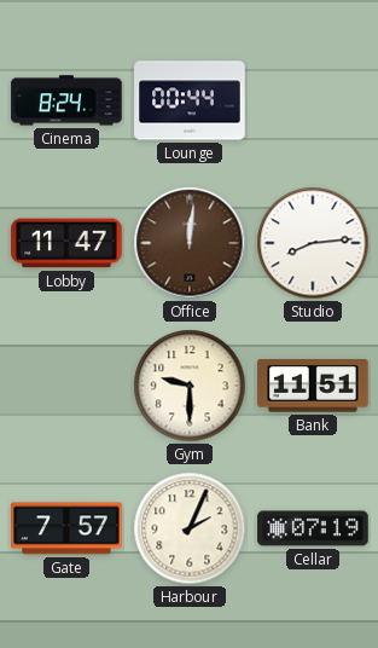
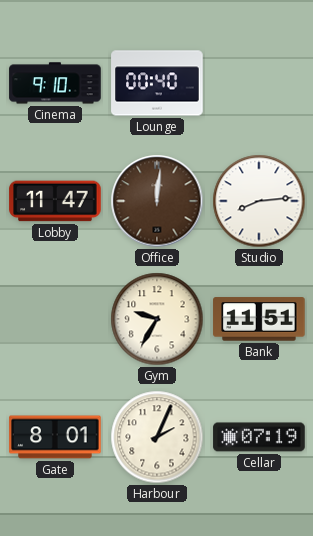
Cinema: 8:24 -> 9:10
Lounge: 00:44 -> 00:40
Gym: 9:30 -> 9:35
Gate: 7:57 -> 8:01
